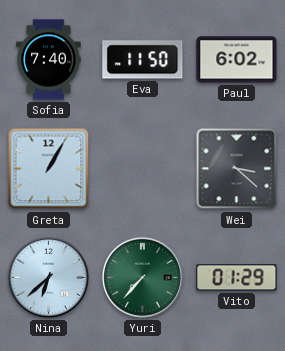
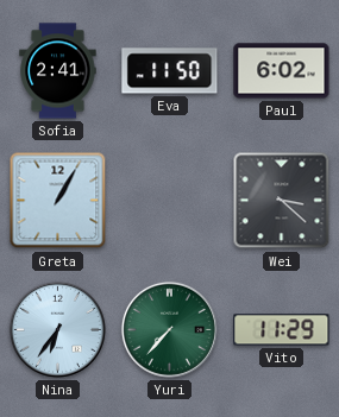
Sofia: 7:40 -> 2:41
Nina: 6:38 -> 6:36
Vito: 01:29 -> 11:29
